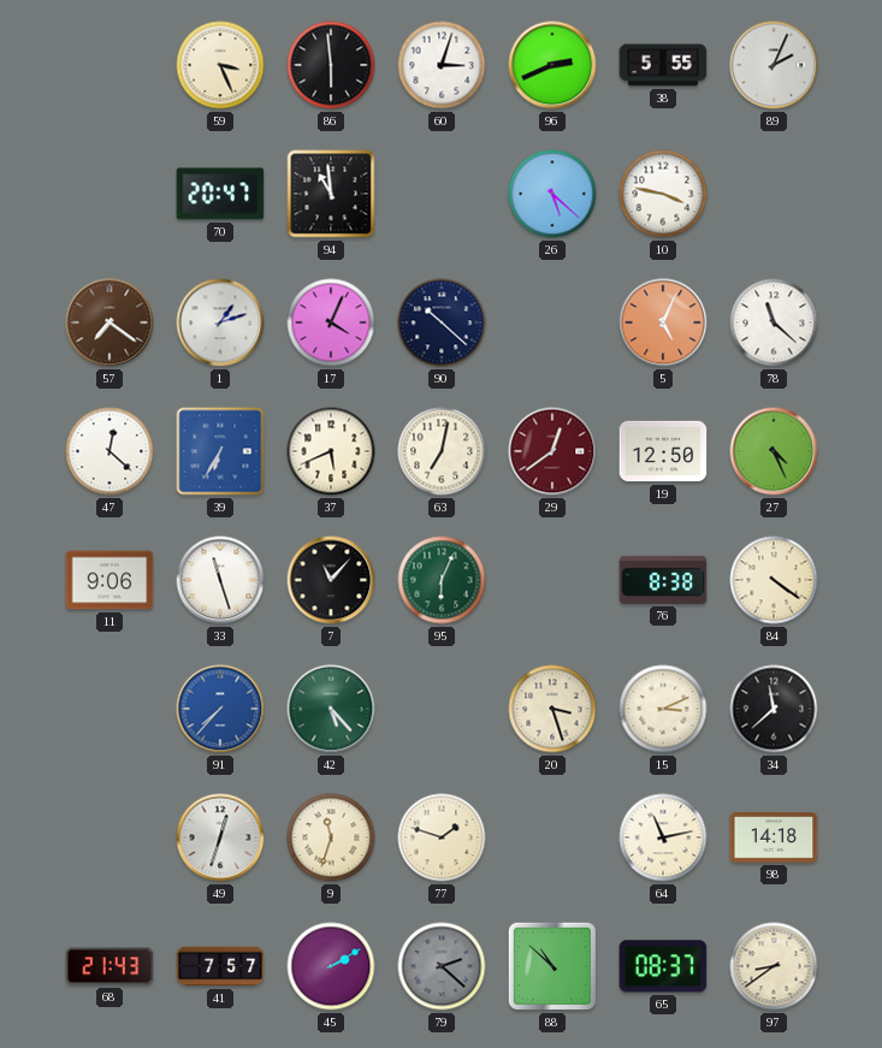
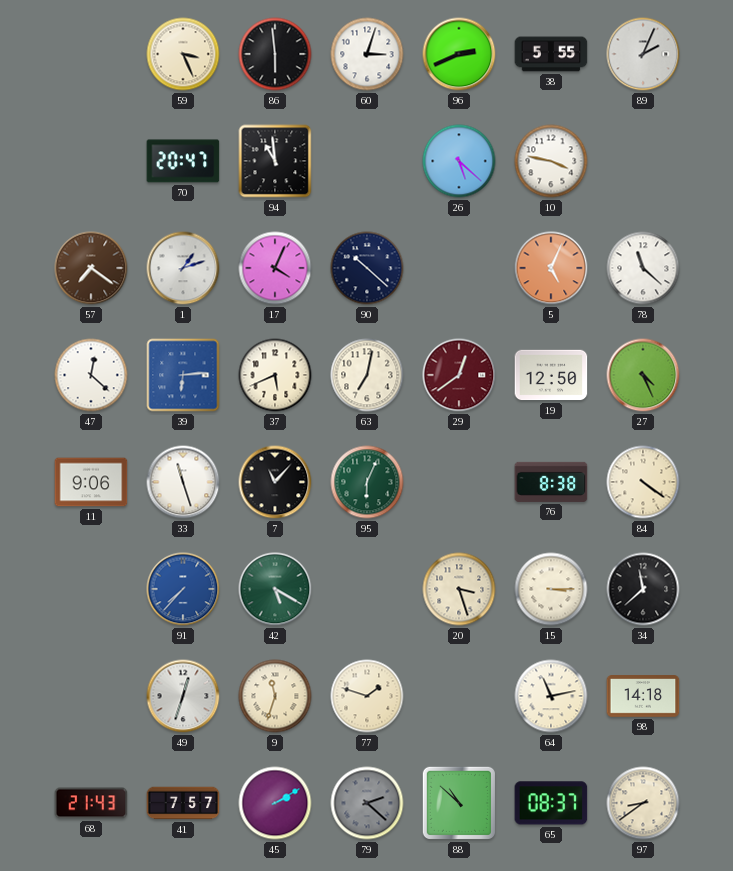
39: 6:35 -> 6:14
42: 5:23 -> 5:20
15: 3:11 -> 3:15
